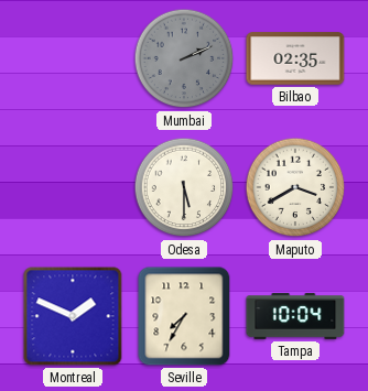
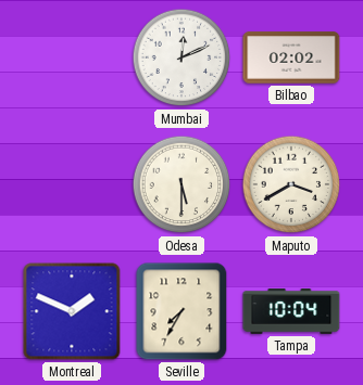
Mumbai: 2:11 -> 12:11
Mumbai dial: grey -> white
Bilbao: 02:35 -> 02:02
